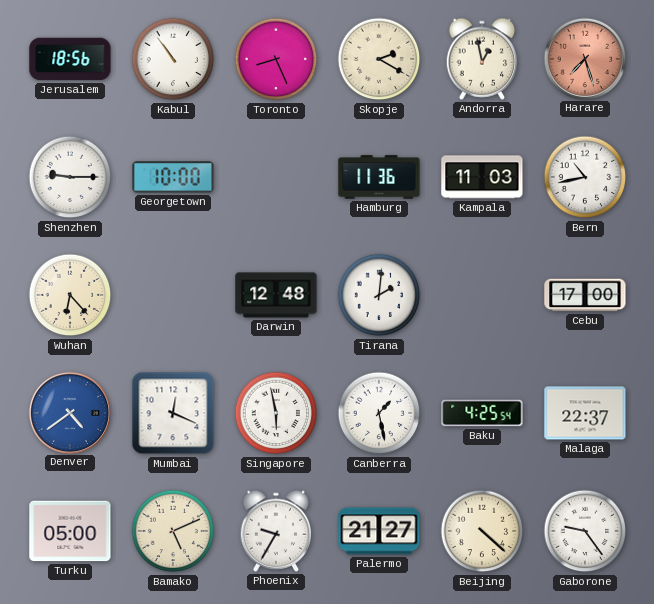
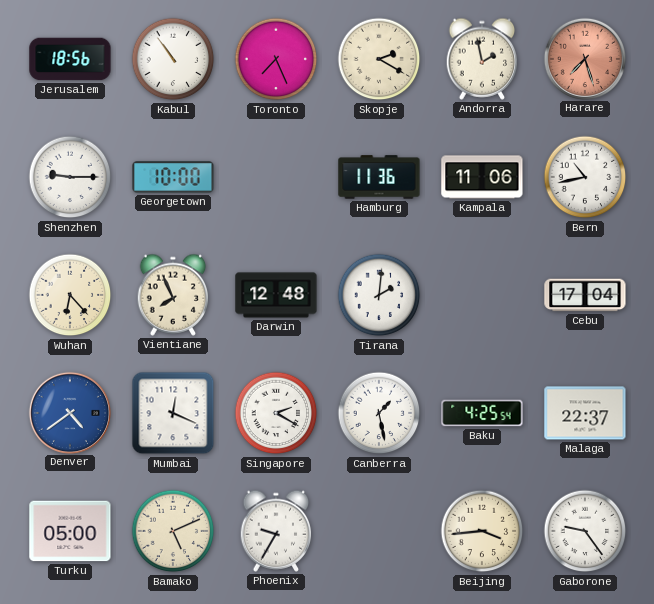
Toronto: 8:26 -> 7:26
Andorra: 12:58 -> 1:58
Kampala: 11:03 -> 11:06
Vientiane: none -> 7:56
Cebu: 17:00 -> 17:04
Singapore: 5:58 -> 2:20
Palermo: 21:27 -> none
Beijing: 4:22 -> 3:44
